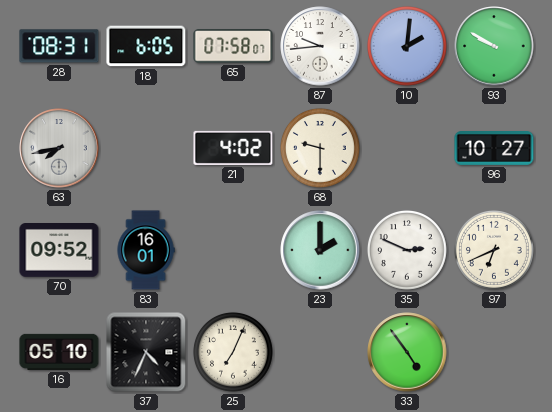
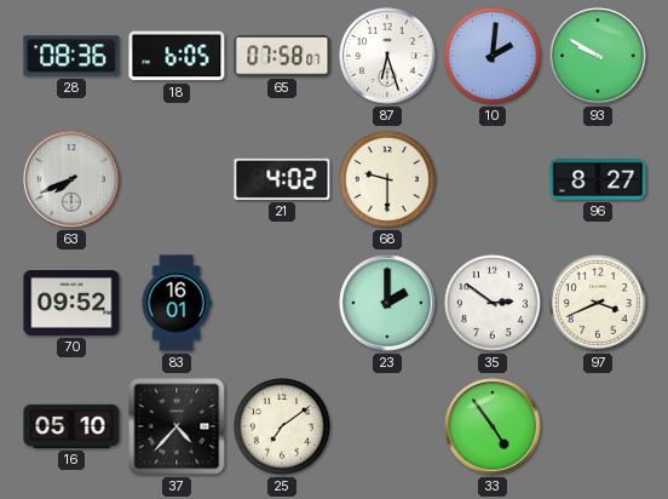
28: 08:31 -> 08:36
87: 9:44 -> 6:27
63: 7:43 -> 7:41
96: 10:27 -> 8:27
35: 2:49 -> 2:51
97: 6:41 -> 3:41
37: 4:34 -> 4:37
25: 7:04 -> 7:09
